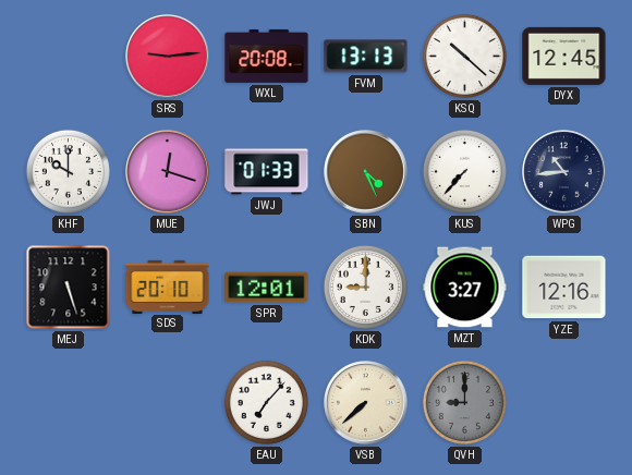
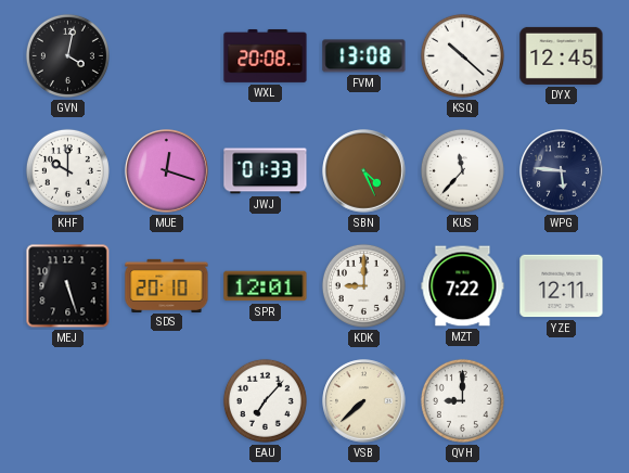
GVN: none -> 4:02
SRS: 9:14 -> none
FVM: 13:13 -> 13:08
KUS: 7:37 -> 11:37
WPG: 10:44 -> 5:46
MZT: 3:27 -> 7:22
YZE: 12:16 -> 12:11
QVH dial: grey -> white
